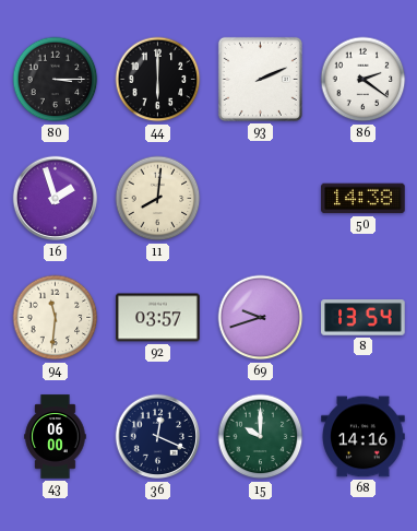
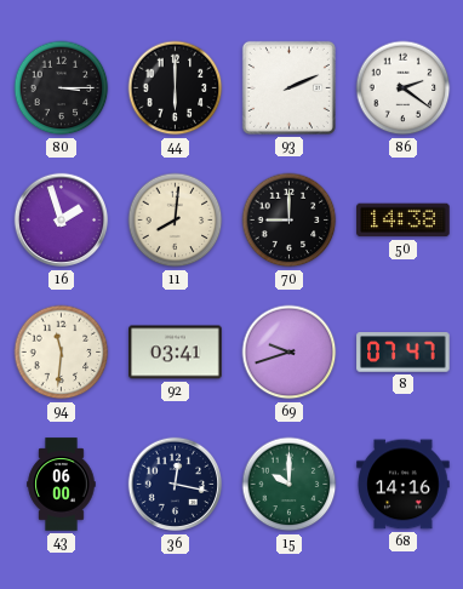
70: none -> 9:00
92: 03:57 -> 03:41
8: 13:54 -> 07:47
36: 12:19 -> 12:17
